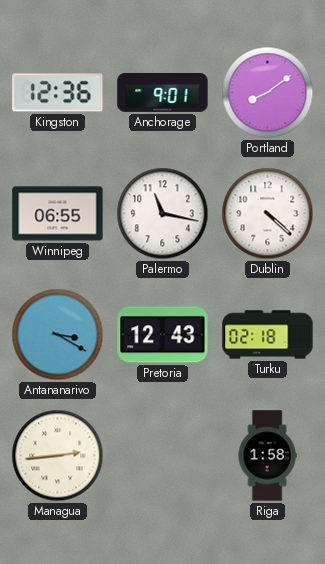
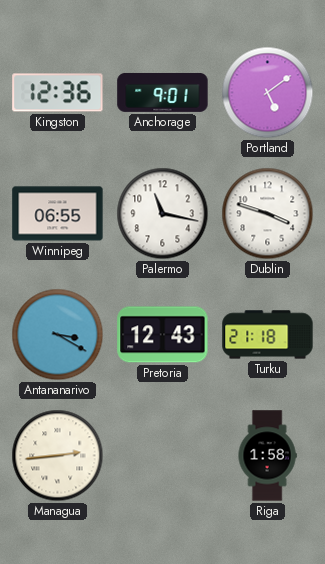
Portland: 8:09 -> 5:09
Dublin: 4:22 -> 3:48
Turku: 02:18 -> 21:18
